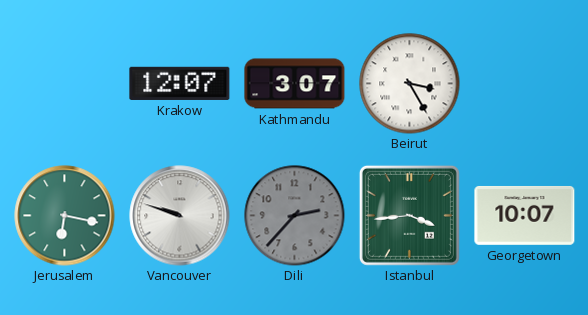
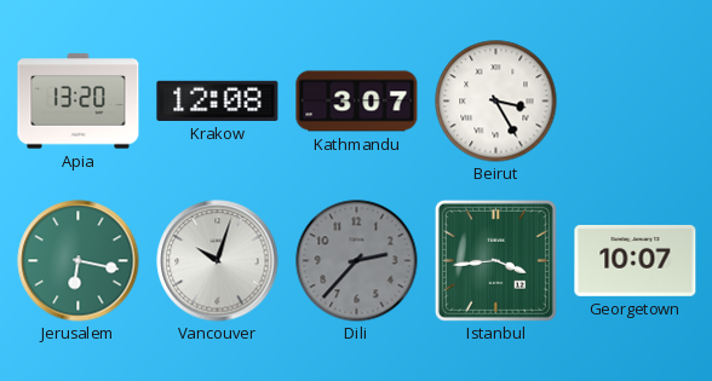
Apia: none -> 13:20
Krakow: 12:07 -> 12:08
Vancouver: 9:48 -> 10:03
